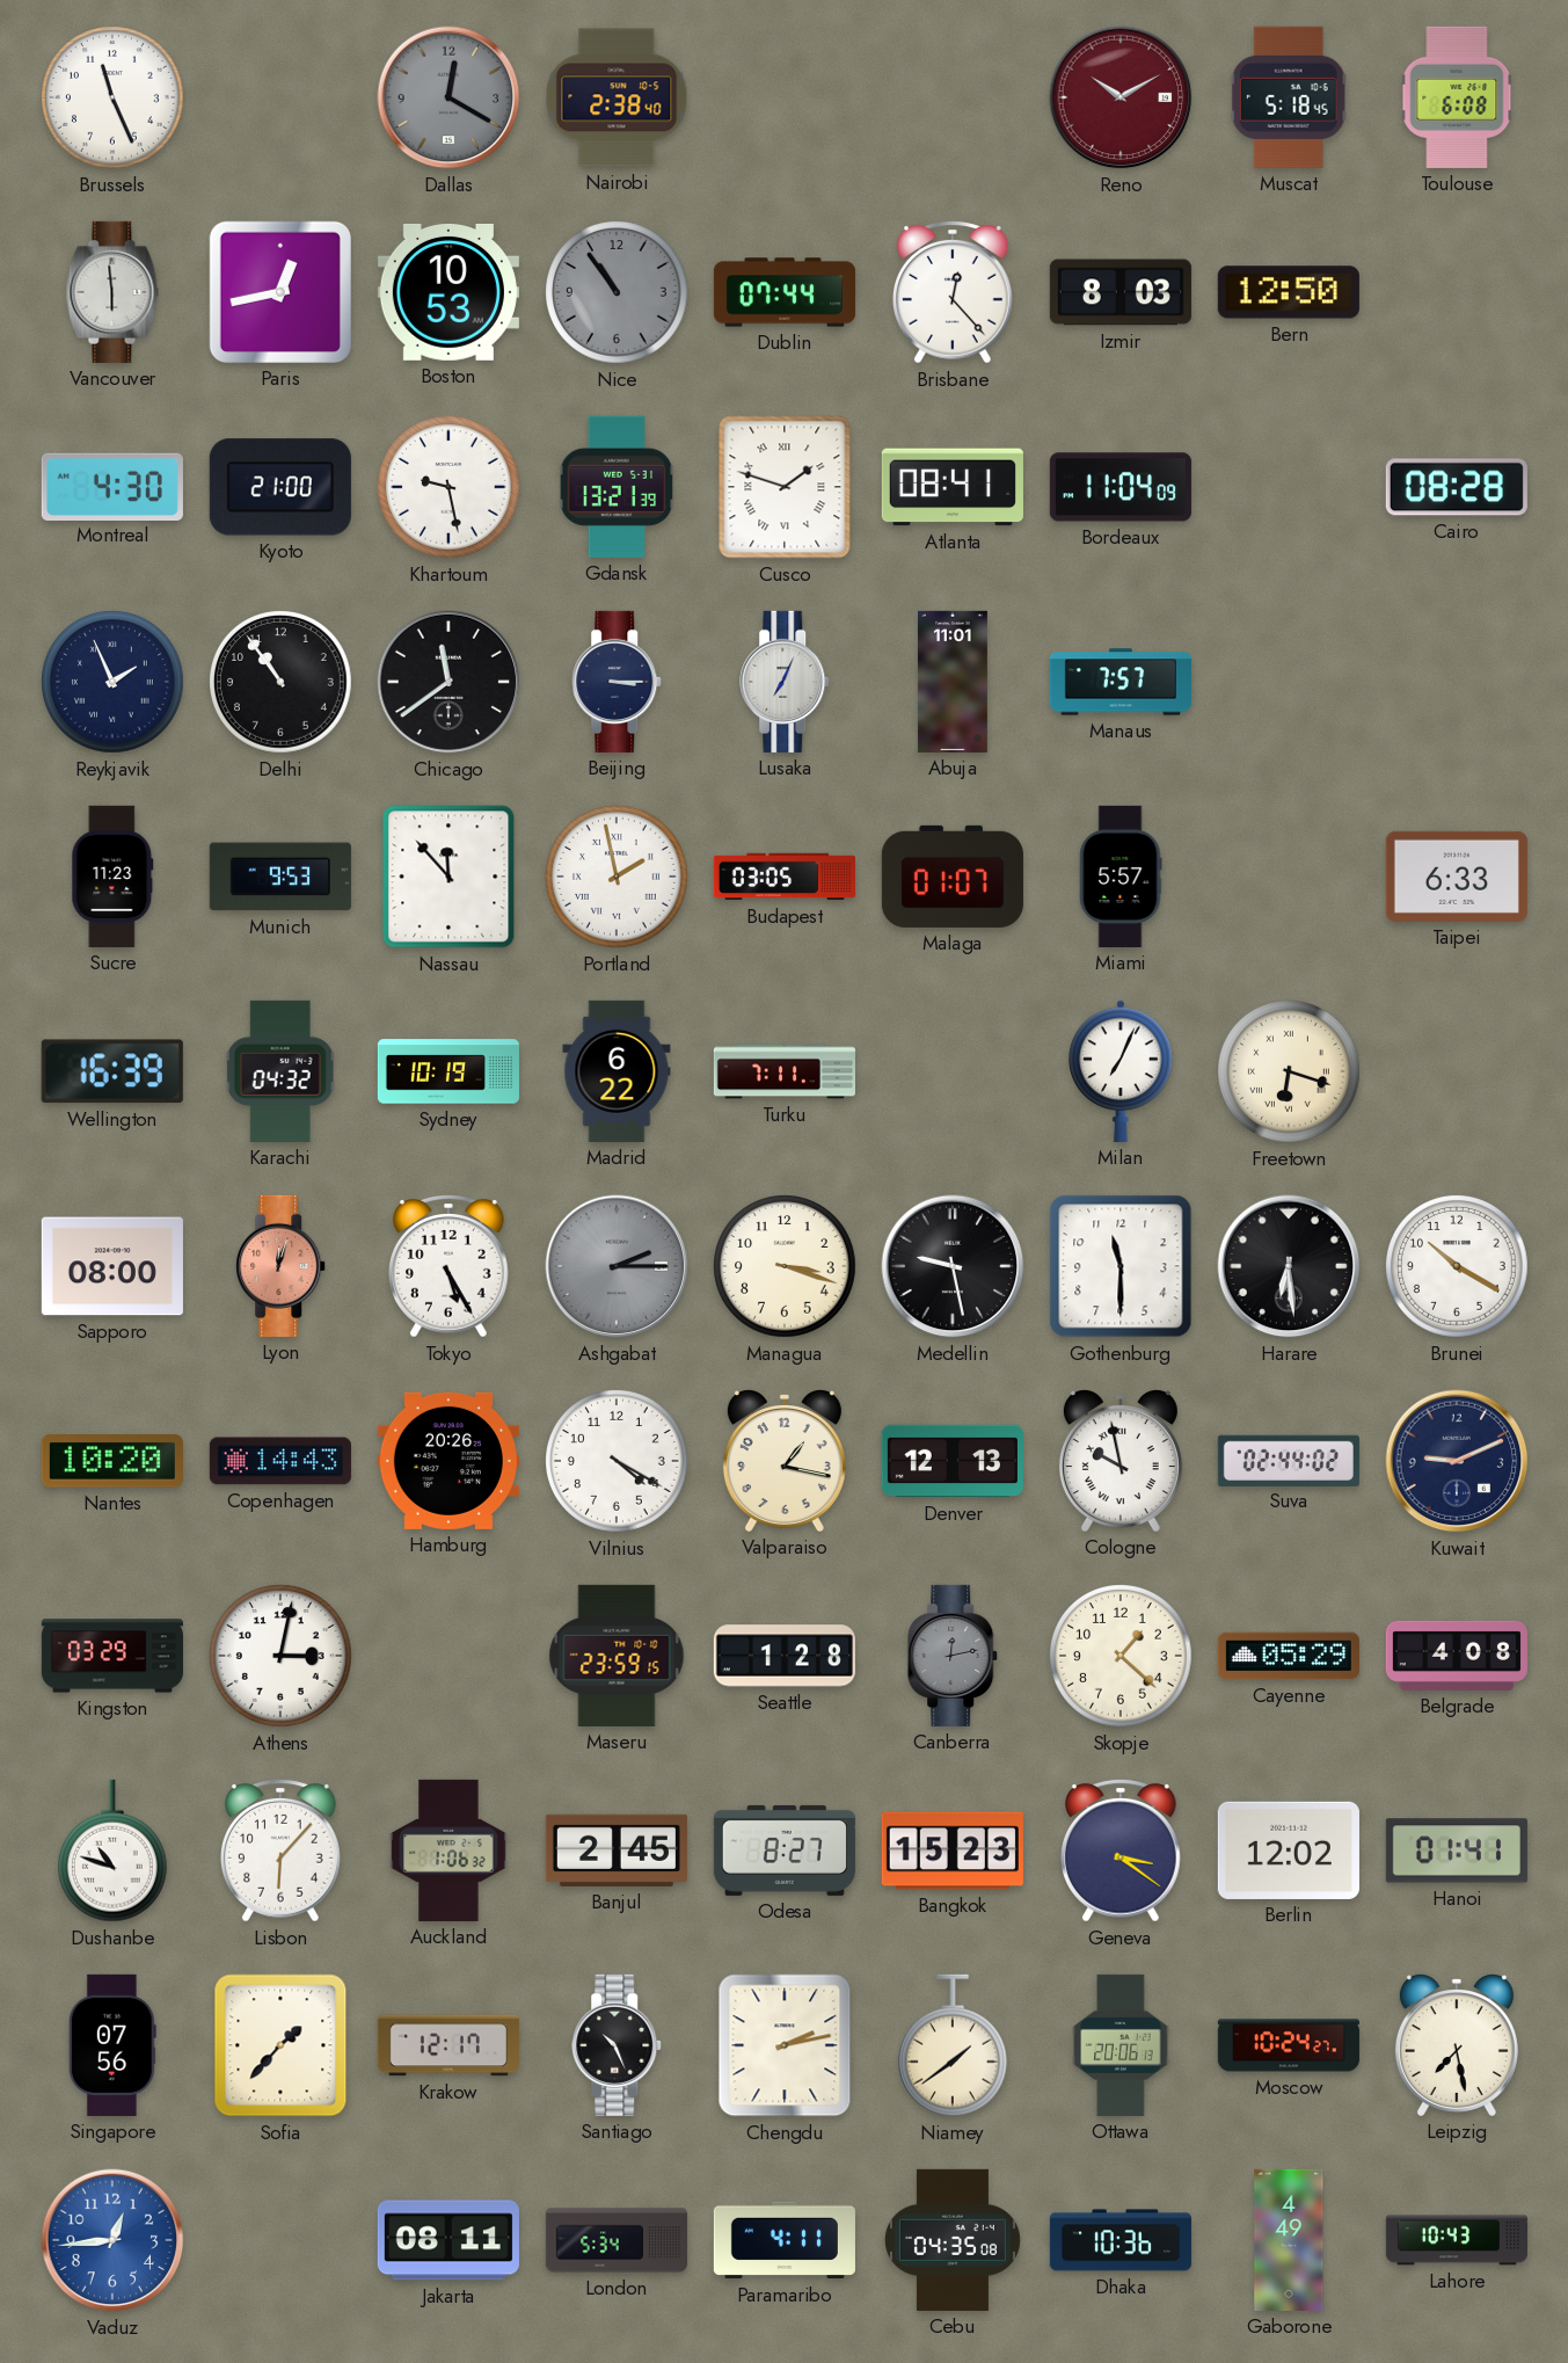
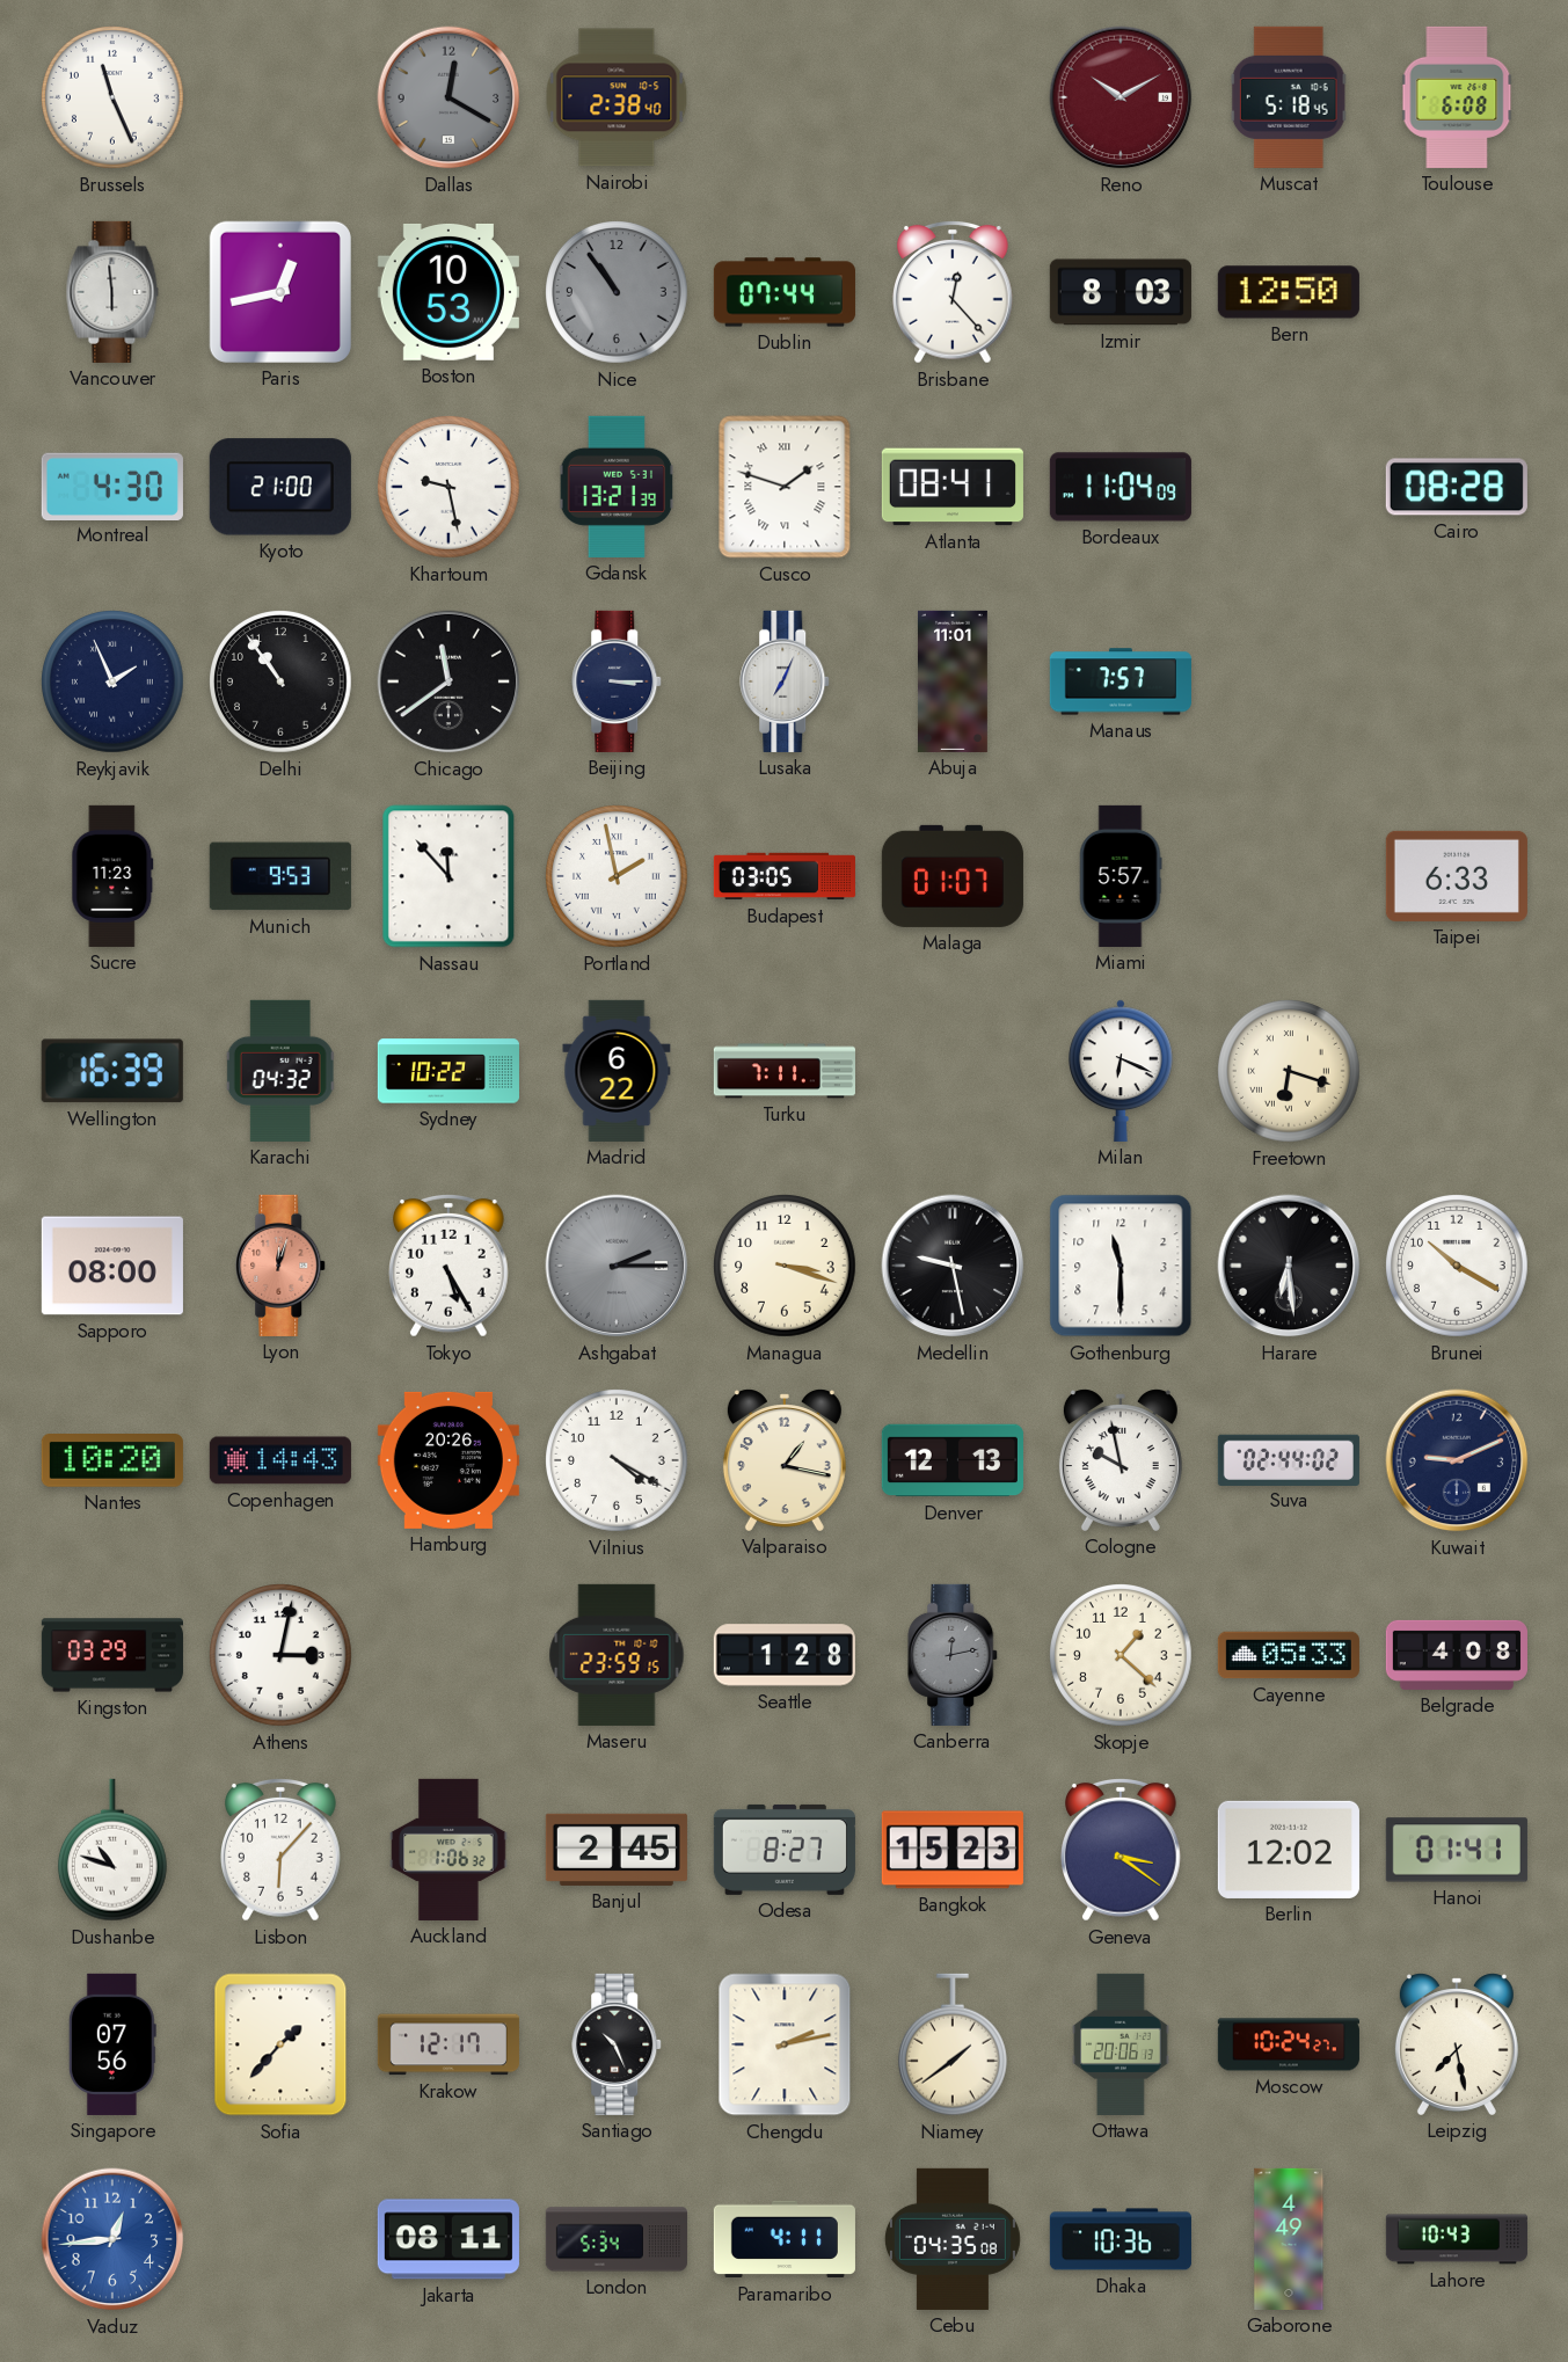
Sydney: 10:19 -> 10:22
Milan: 7:04 -> 6:19
Cayenne: 05:29 -> 05:33
